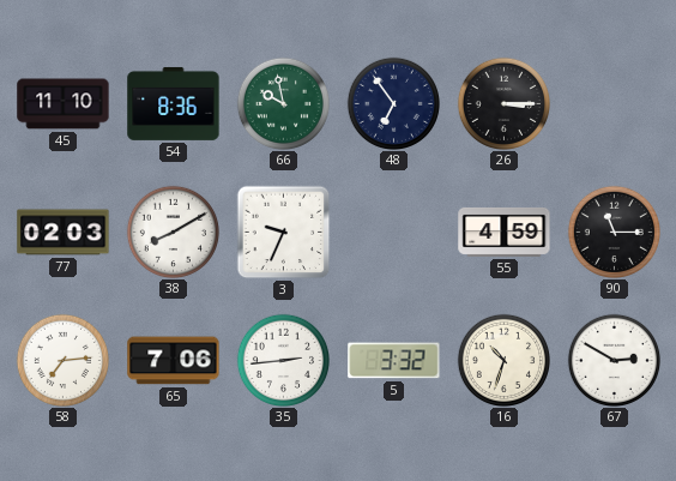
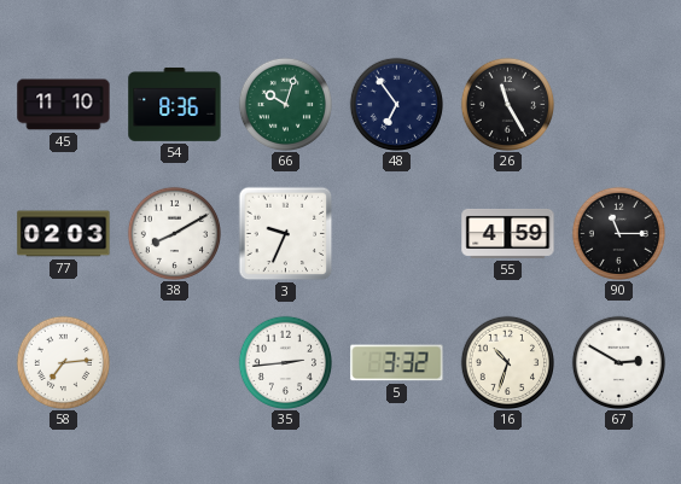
66: 9:58 -> 10:03
26: 3:15 -> 11:25
65: 7:06 -> none
